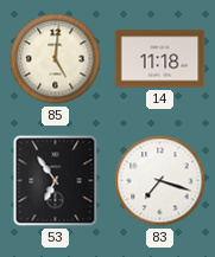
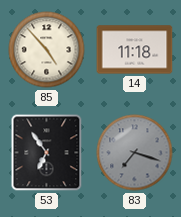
85: 5:01 -> 4:53
83 dial: white -> grey
